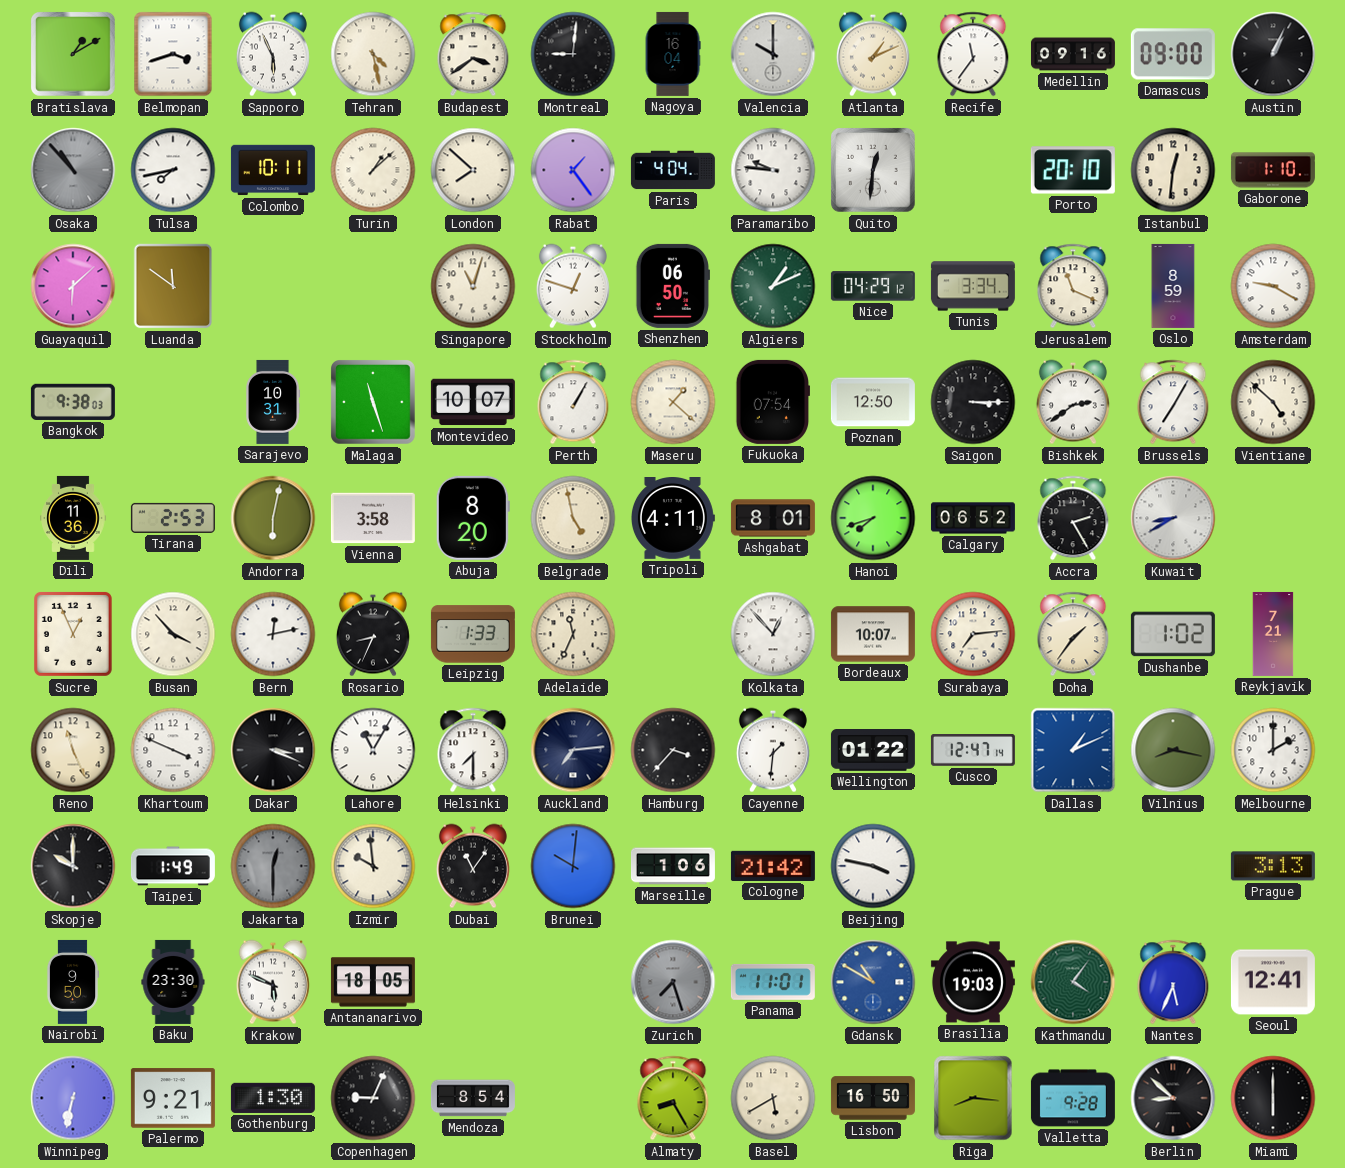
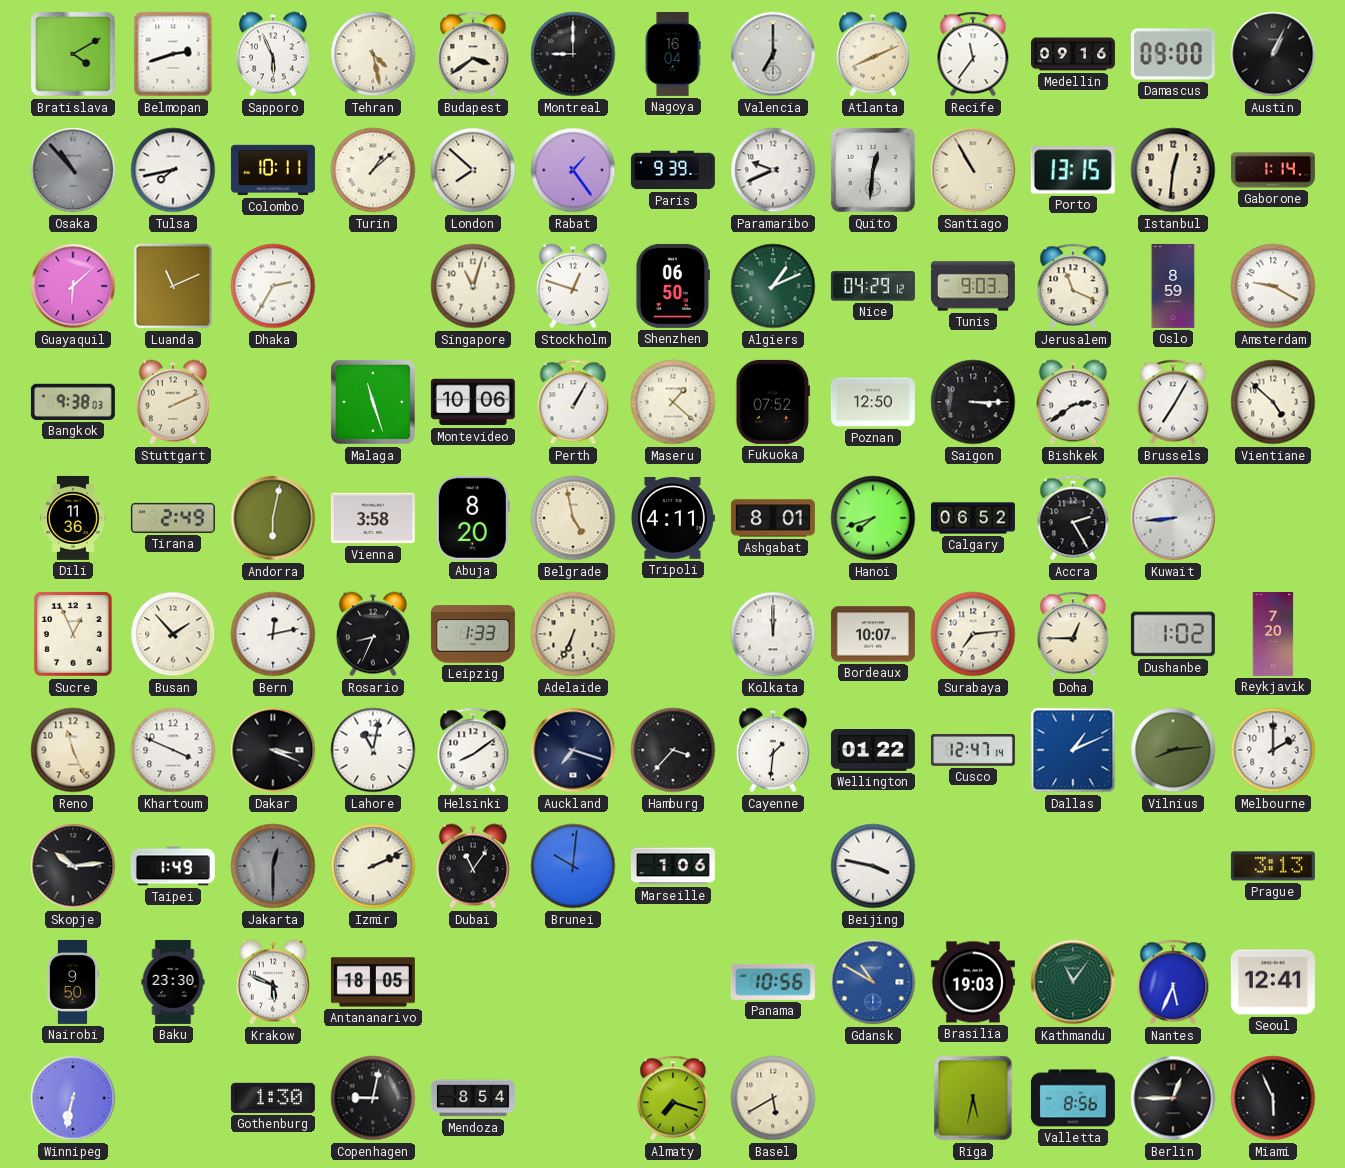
Bratislava: 1:10 -> 4:10
Belmopan: 3:42 -> 2:42
Montreal: 9:01 -> 9:00
Valencia: 10:00 -> 7:00
Atlanta: 1:11 -> 8:11
Paris: 4:04 -> 9:39
Paramaribo: 9:46 -> 9:41
Santiago: none -> 10:55
Porto: 20:10 -> 13:15
Gaborone: 1:10 -> 1:14
Luanda: 11:51 -> 11:11
Dhaka: none -> 2:35
Tunis: 3:34 -> 9:03
Stuttgart: none -> 2:11
Sarajevo: 10:31 -> none
Montevideo: 10:07 -> 10:06
Fukuoka: 07:54 -> 07:52
Tirana: 2:53 -> 2:49
Kuwait: 8:40 -> 8:44
Busan: 3:53 -> 1:53
Adelaide: 11:34 -> 6:34
Kolkata: 12:53 -> 12:00
Doha: 1:36 -> 12:45
Reykjavik: 7:21 -> 7:20
Lahore: 11:05 -> 11:02
Helsinki: 7:30 -> 8:09
Auckland: 7:14 -> 7:18
Vilnius: 8:17 -> 8:14
Skopje: 10:00 -> 10:14
Izmir: 9:59 -> 2:11
Cologne: 21:42 -> none
Zurich: 7:27 -> none
Panama: 11:01 -> 10:56
Kathmandu: 4:06 -> 11:06
Palermo: 9:21 -> none
Copenhagen: 9:04 -> 9:02
Almaty: 8:25 -> 7:18
Lisbon: 16:50 -> none
Riga: 8:16 -> 5:32
Valletta: 9:28 -> 8:56
Berlin: 8:52 -> 12:45
Miami: 6:00 -> 5:56
